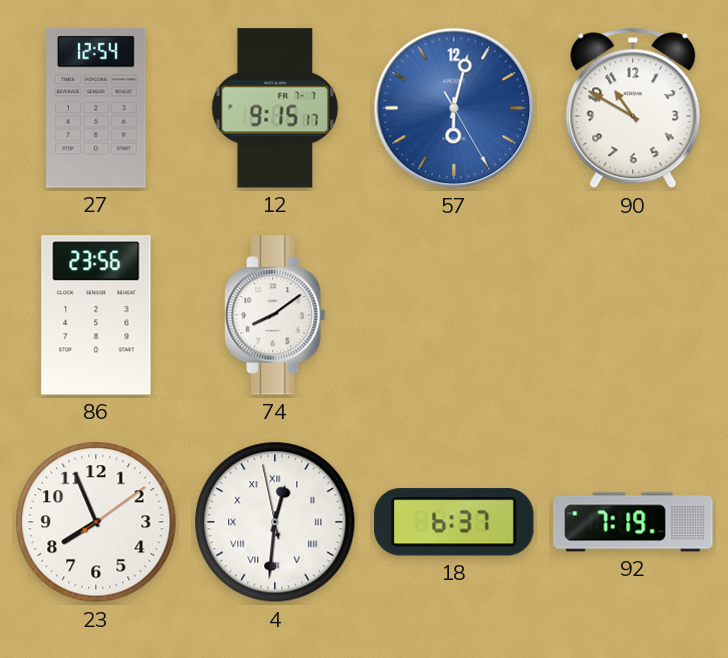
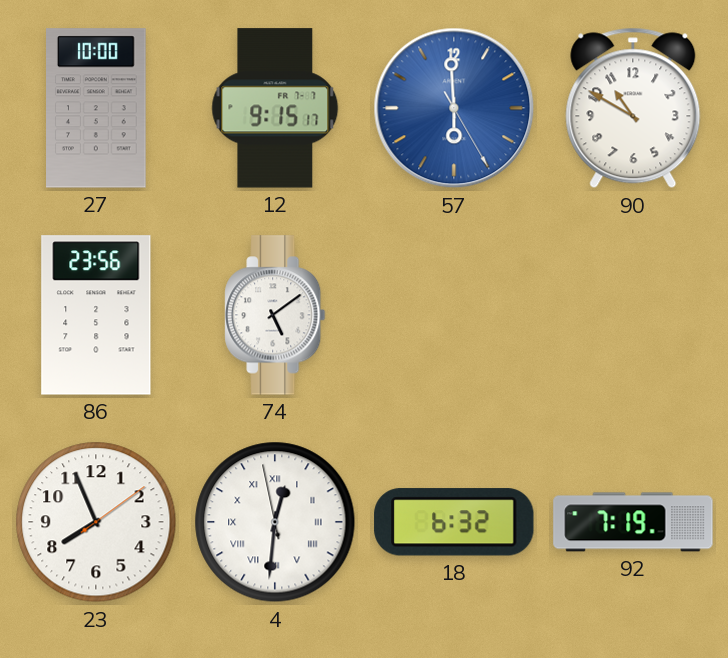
27: 12:54 -> 10:00
57: 6:02 -> 5:59
74: 8:09 -> 5:09
18: 6:37 -> 6:32
